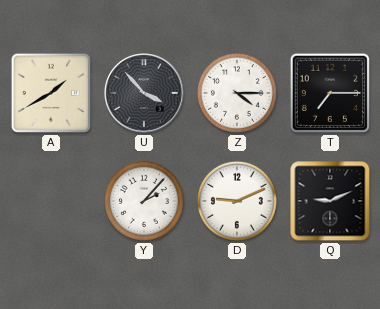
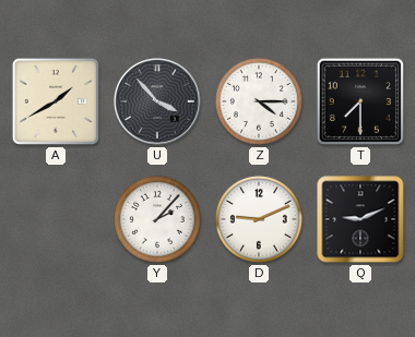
T: 7:15 -> 7:30
